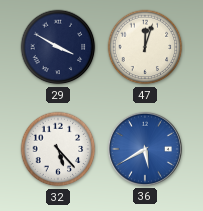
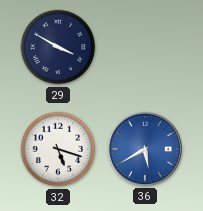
47: 12:03 -> none
32: 5:23 -> 5:18
